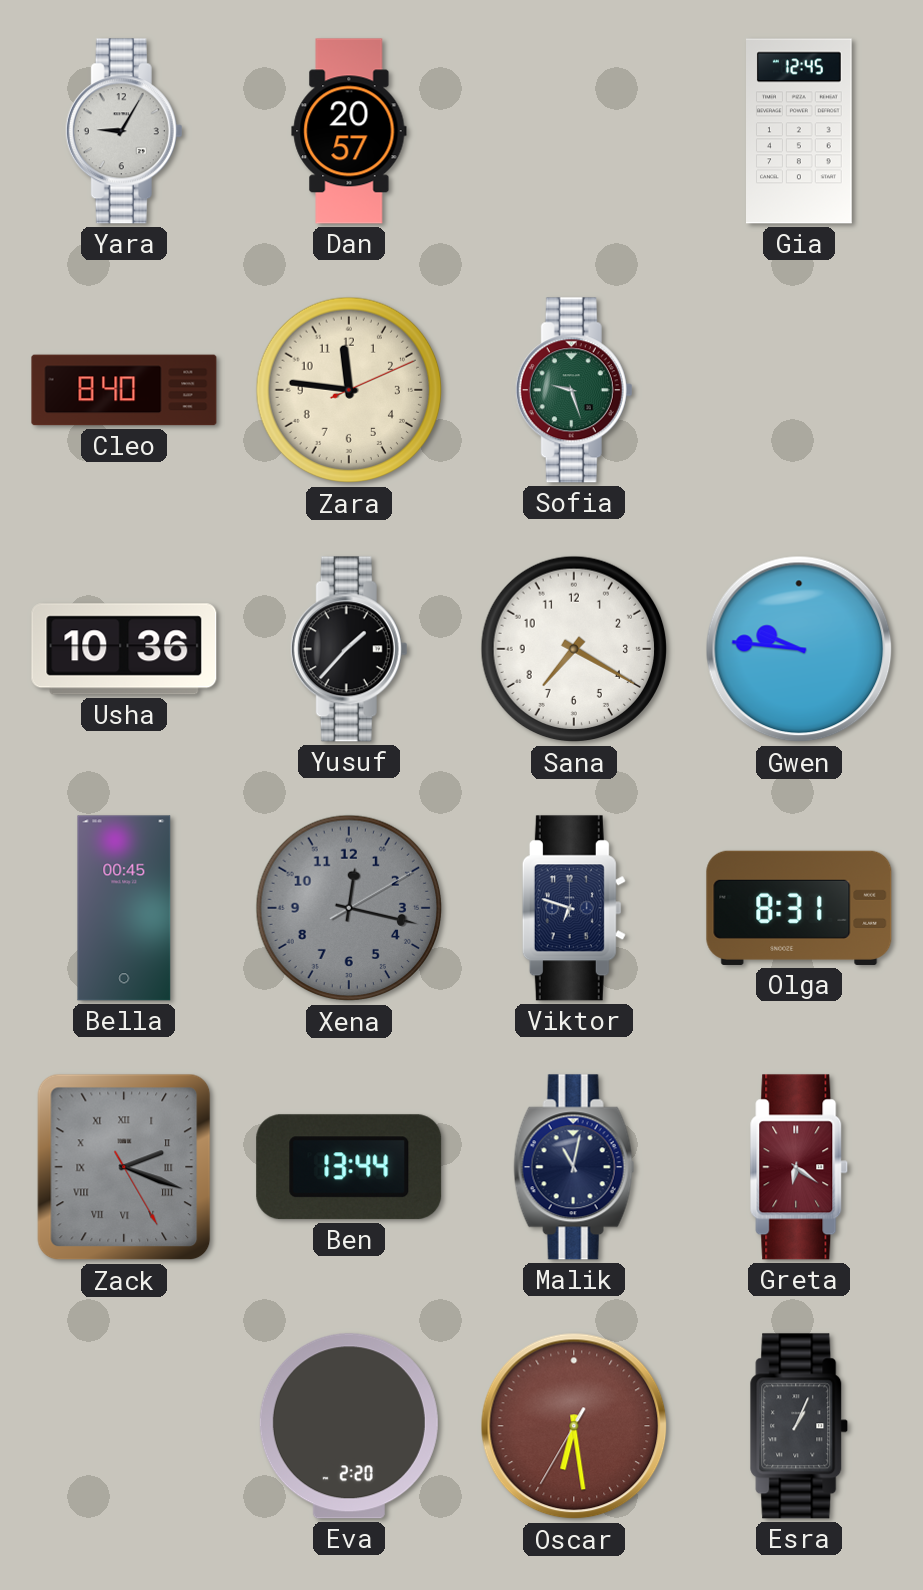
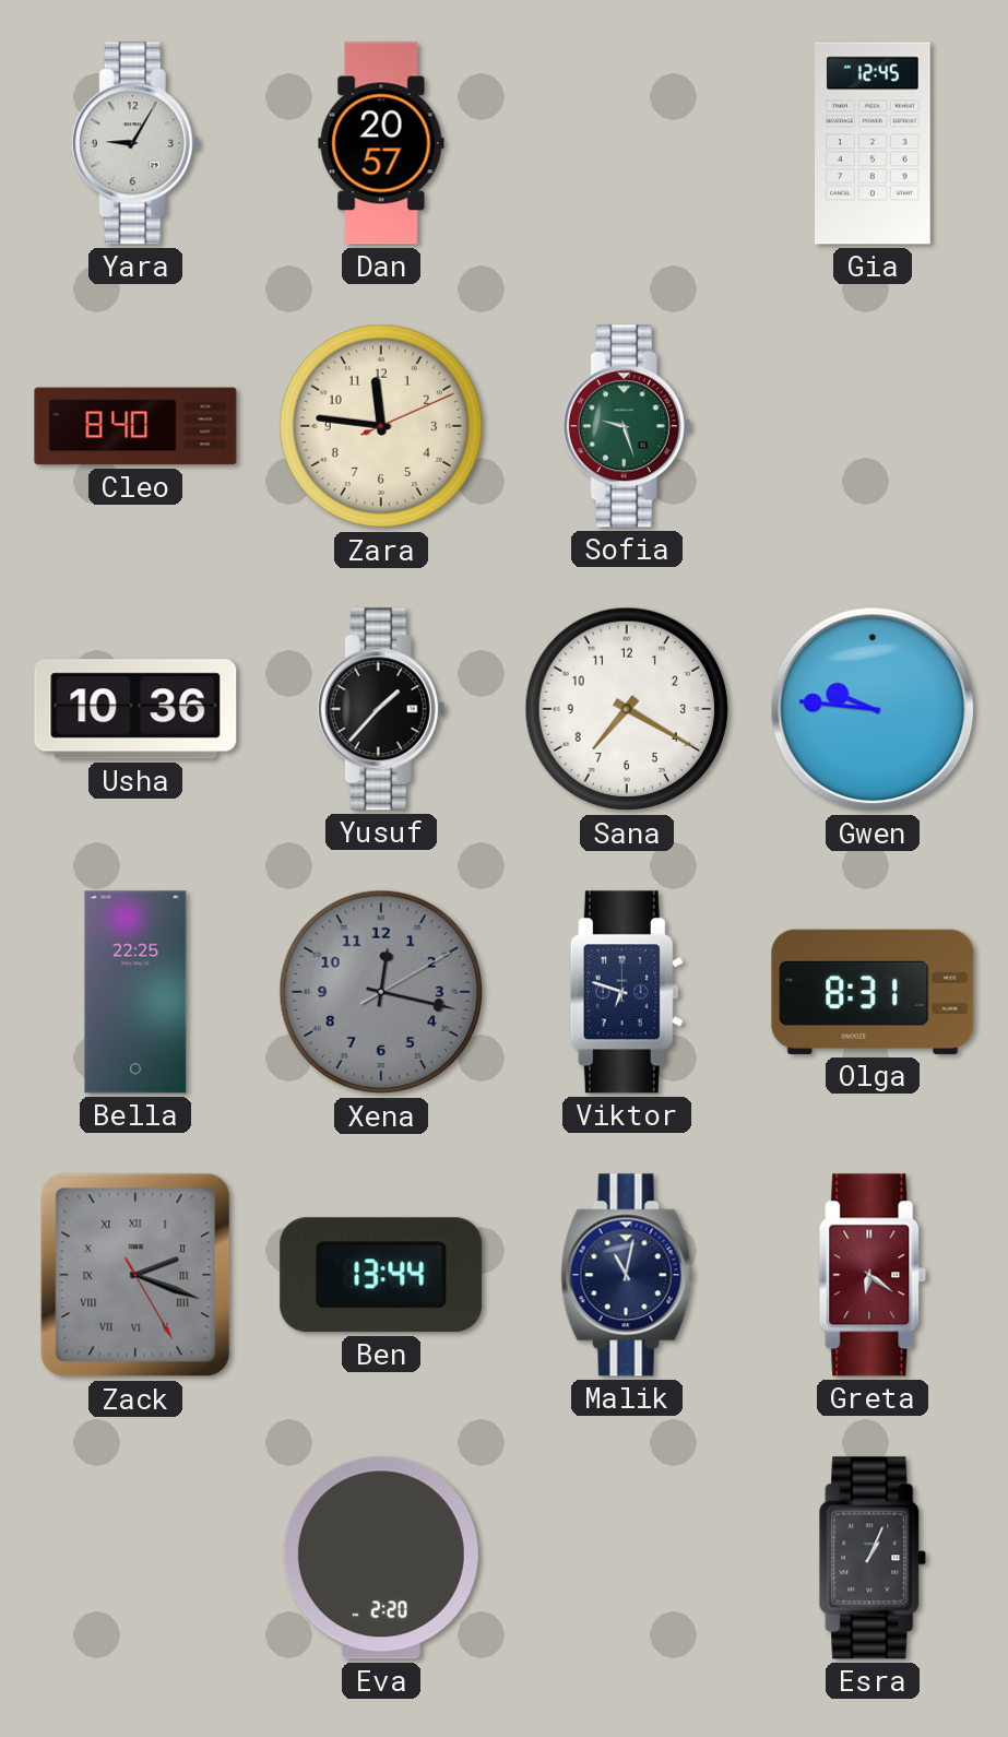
Bella: 00:45 -> 22:25
Oscar: 6:28 -> none
